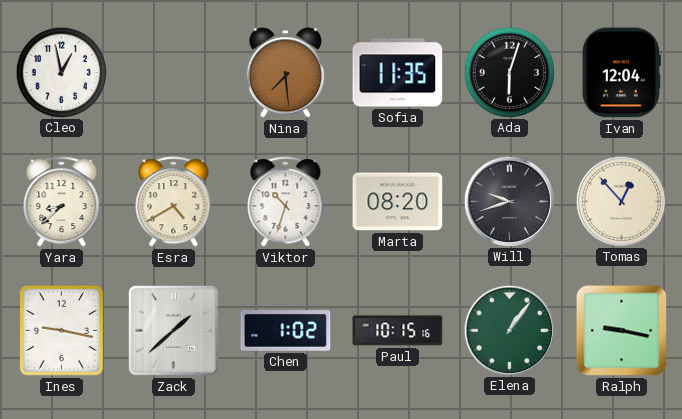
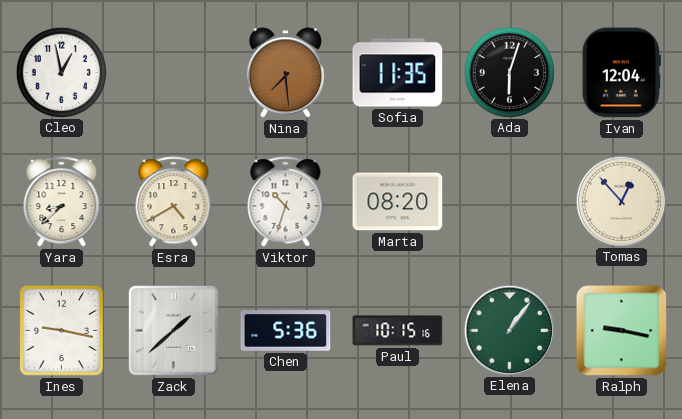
Will: 9:42 -> none
Chen: 1:02 -> 5:36
